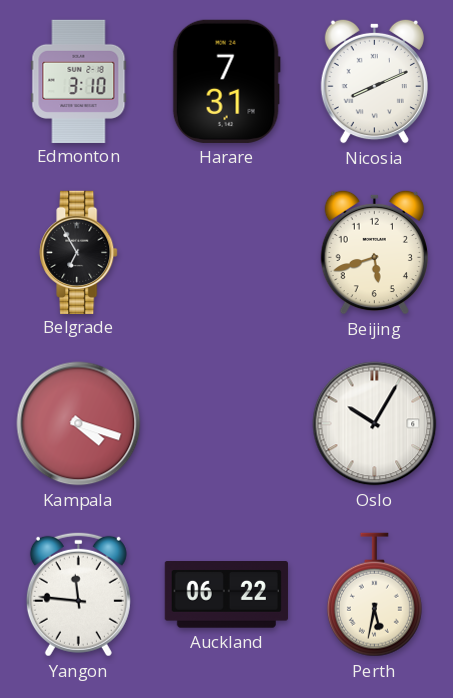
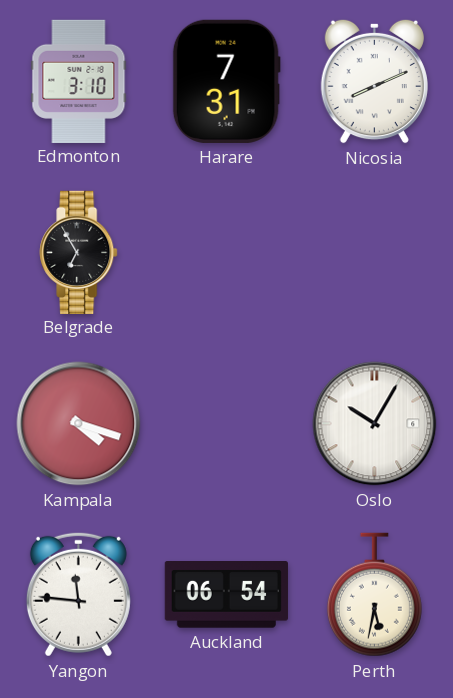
Beijing: 5:42 -> none
Auckland: 06:22 -> 06:54
